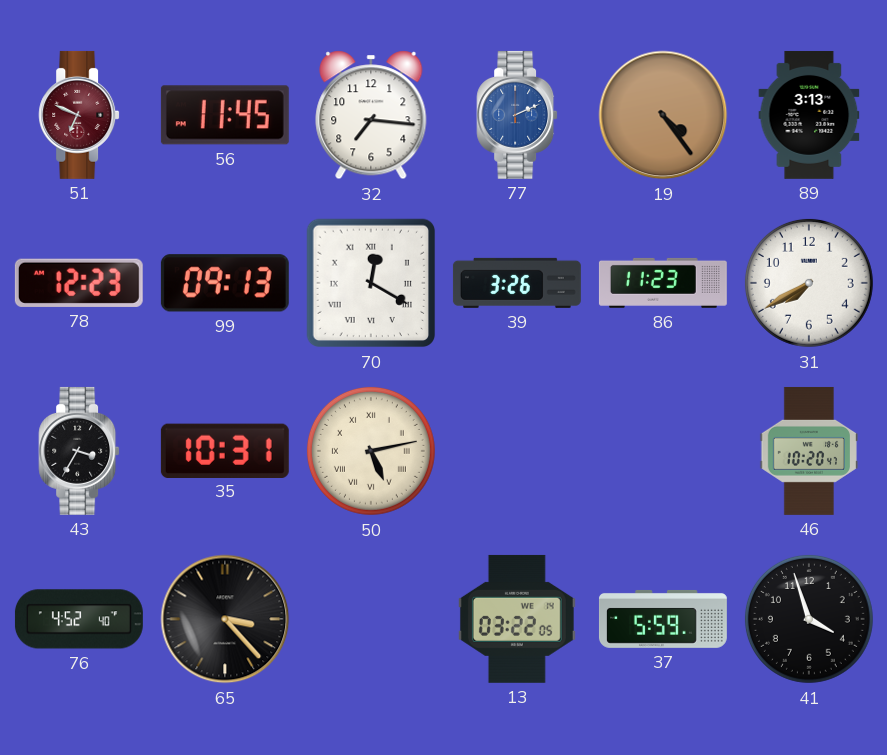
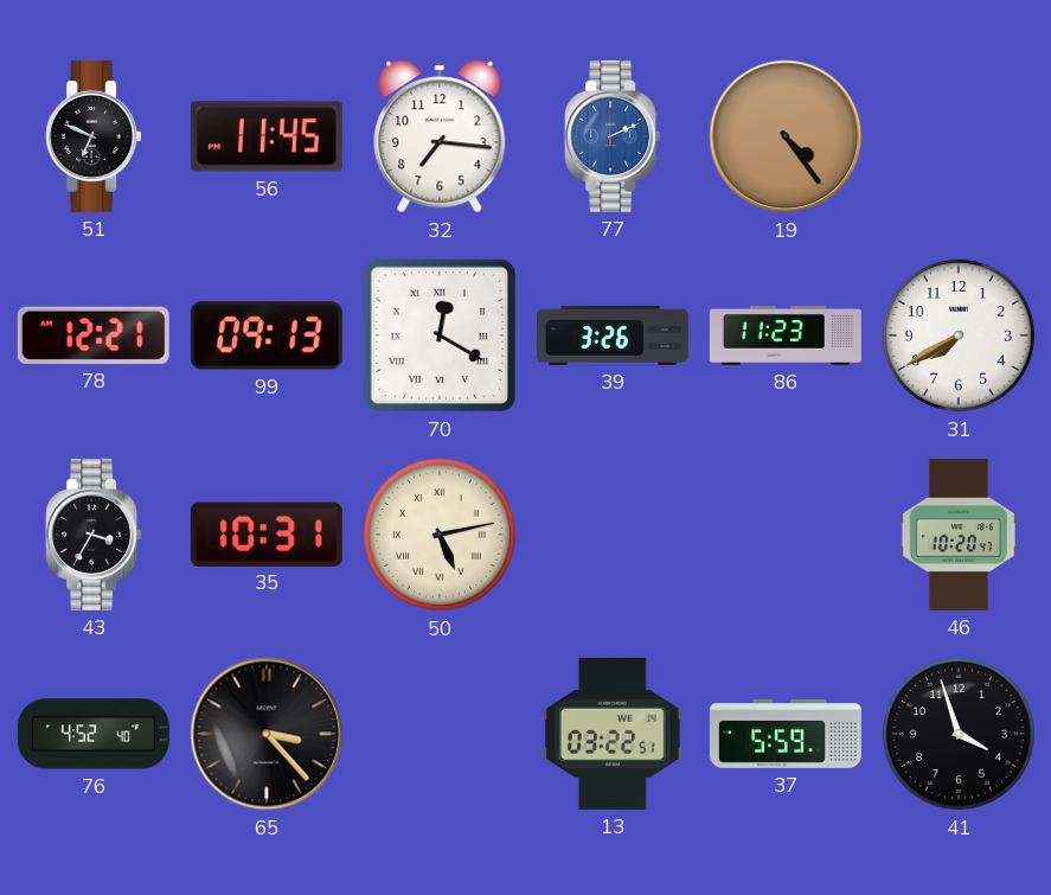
51 dial: burgundy -> black
89: 3:13 -> none
78: 12:23 -> 12:21
13: 03:22:05 -> 03:22:51
